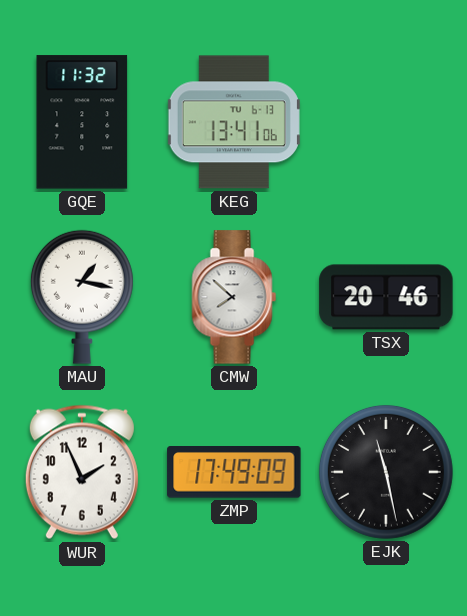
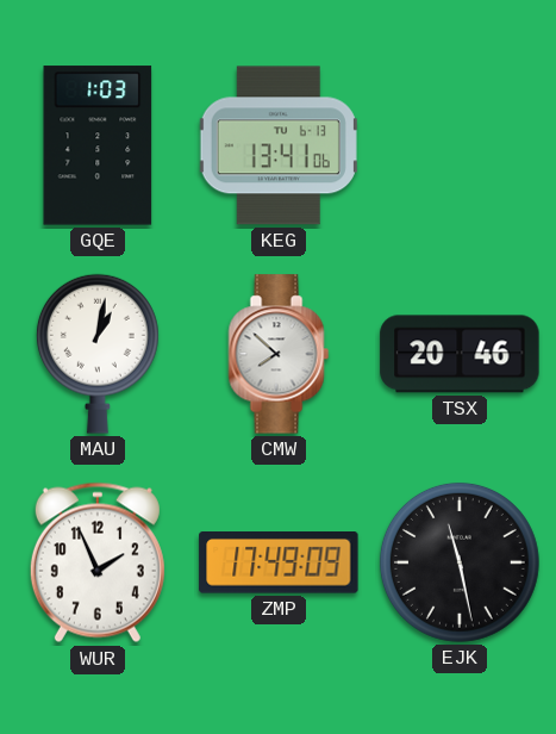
GQE: 11:32 -> 1:03
MAU: 1:17 -> 1:02
